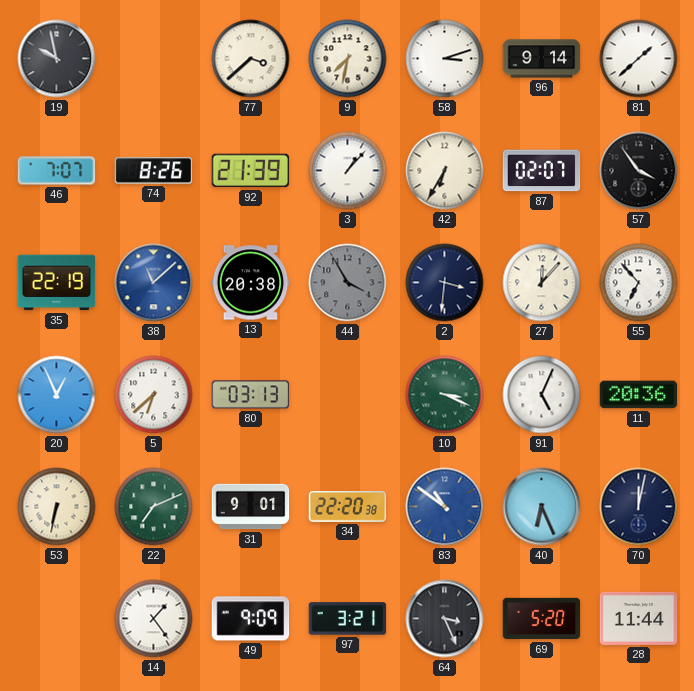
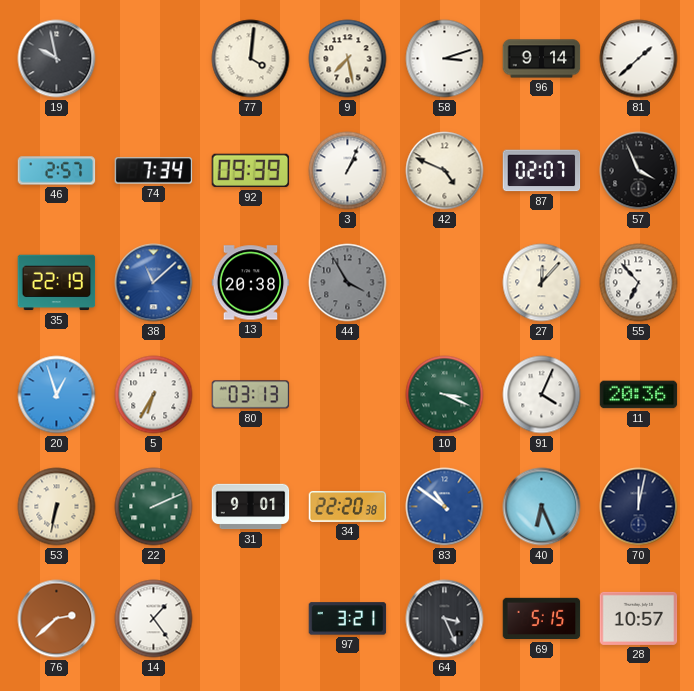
77: 3:38 -> 4:01
9: 7:32 -> 7:28
46: 7:07 -> 2:57
74: 8:26 -> 7:34
92: 21:39 -> 09:39
3: 1:07 -> 1:04
42: 6:35 -> 4:49
57: 3:54 -> 3:56
2: 3:31 -> none
20: 12:56 -> 12:57
5: 6:38 -> 6:35
91: 5:04 -> 4:04
22: 7:11 -> 2:11
76: none -> 2:38
49: 9:09 -> none
69: 5:20 -> 5:15
28: 11:44 -> 10:57
